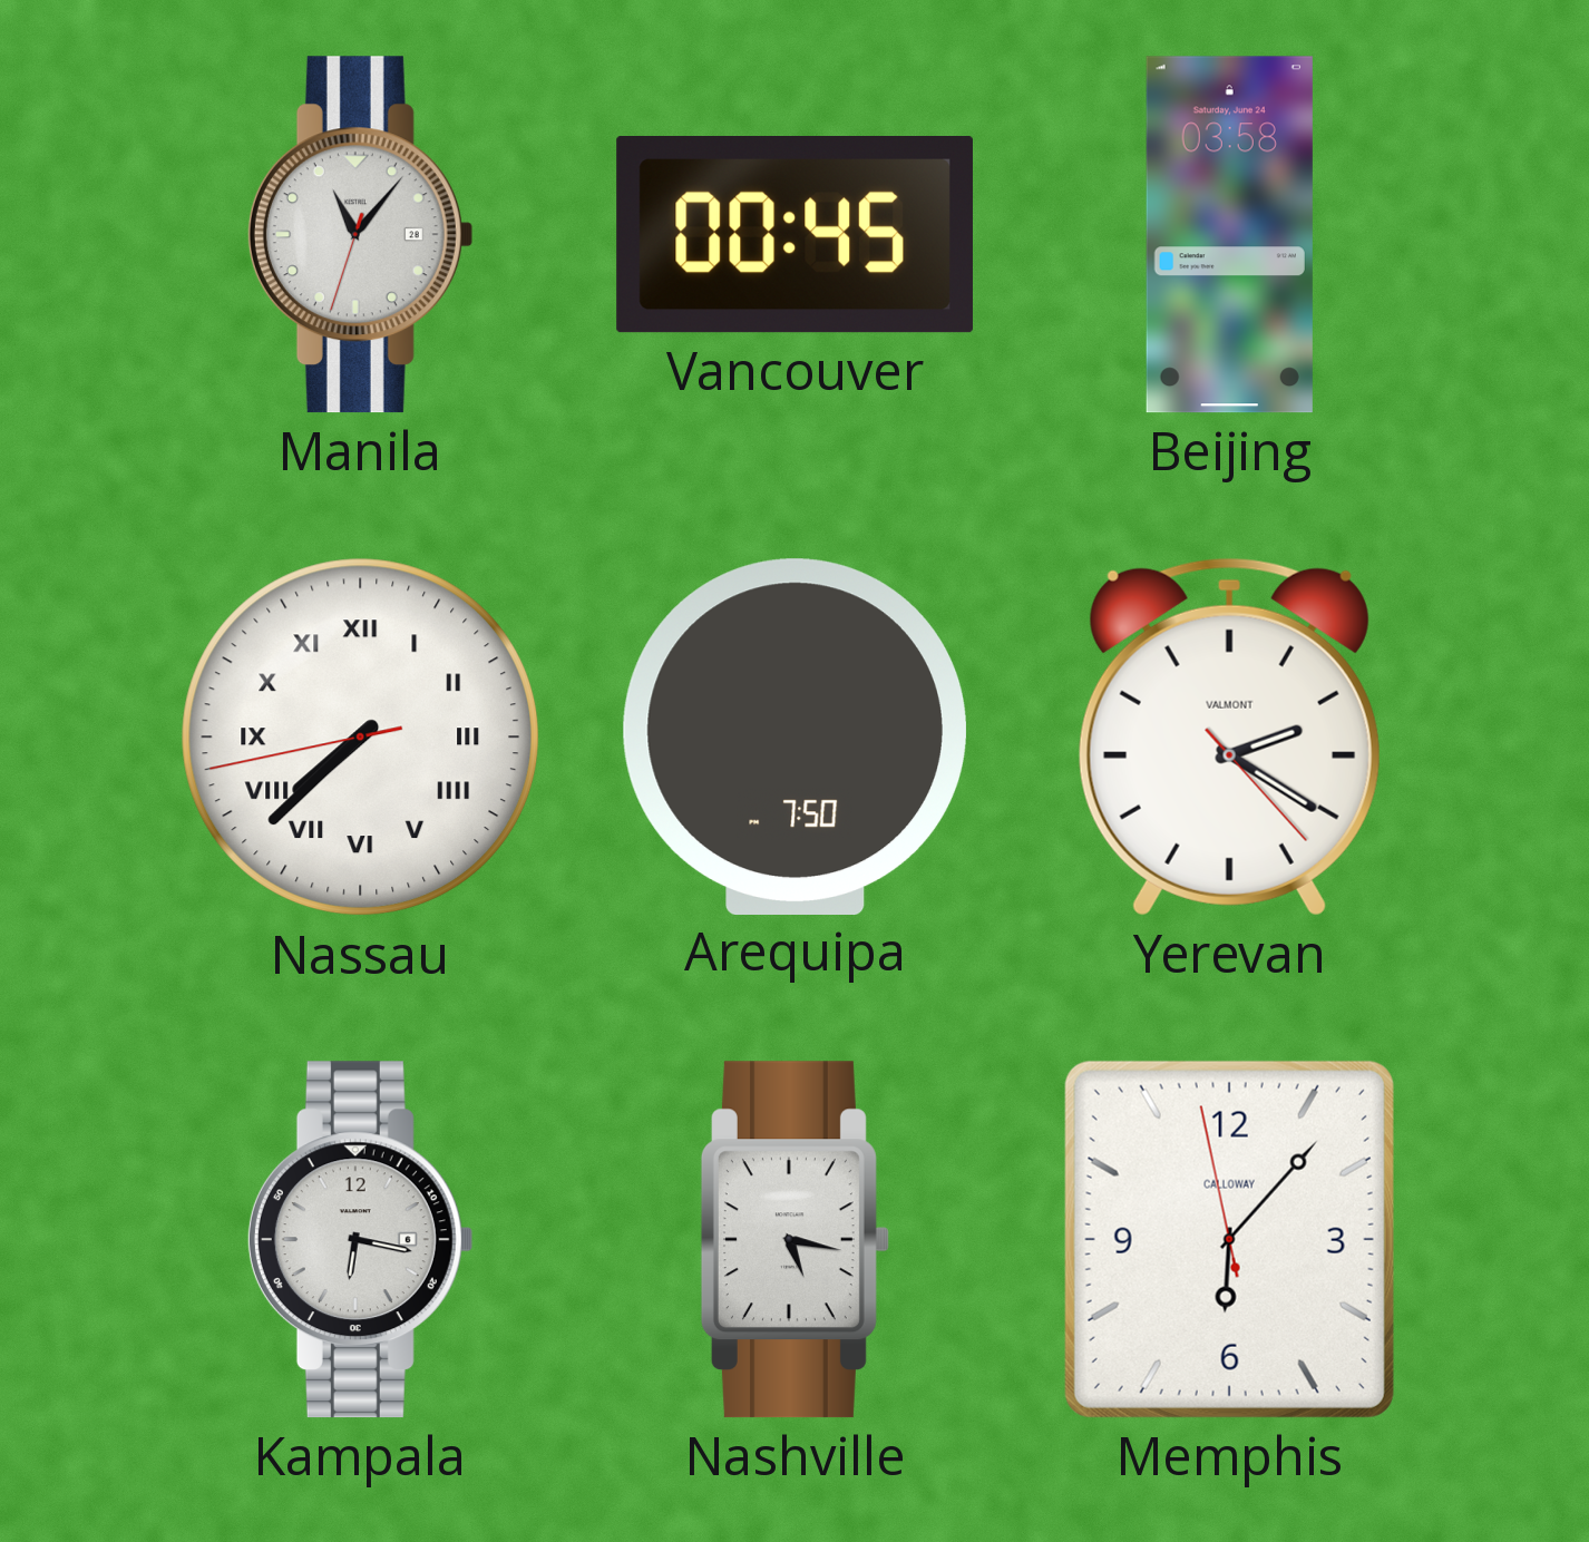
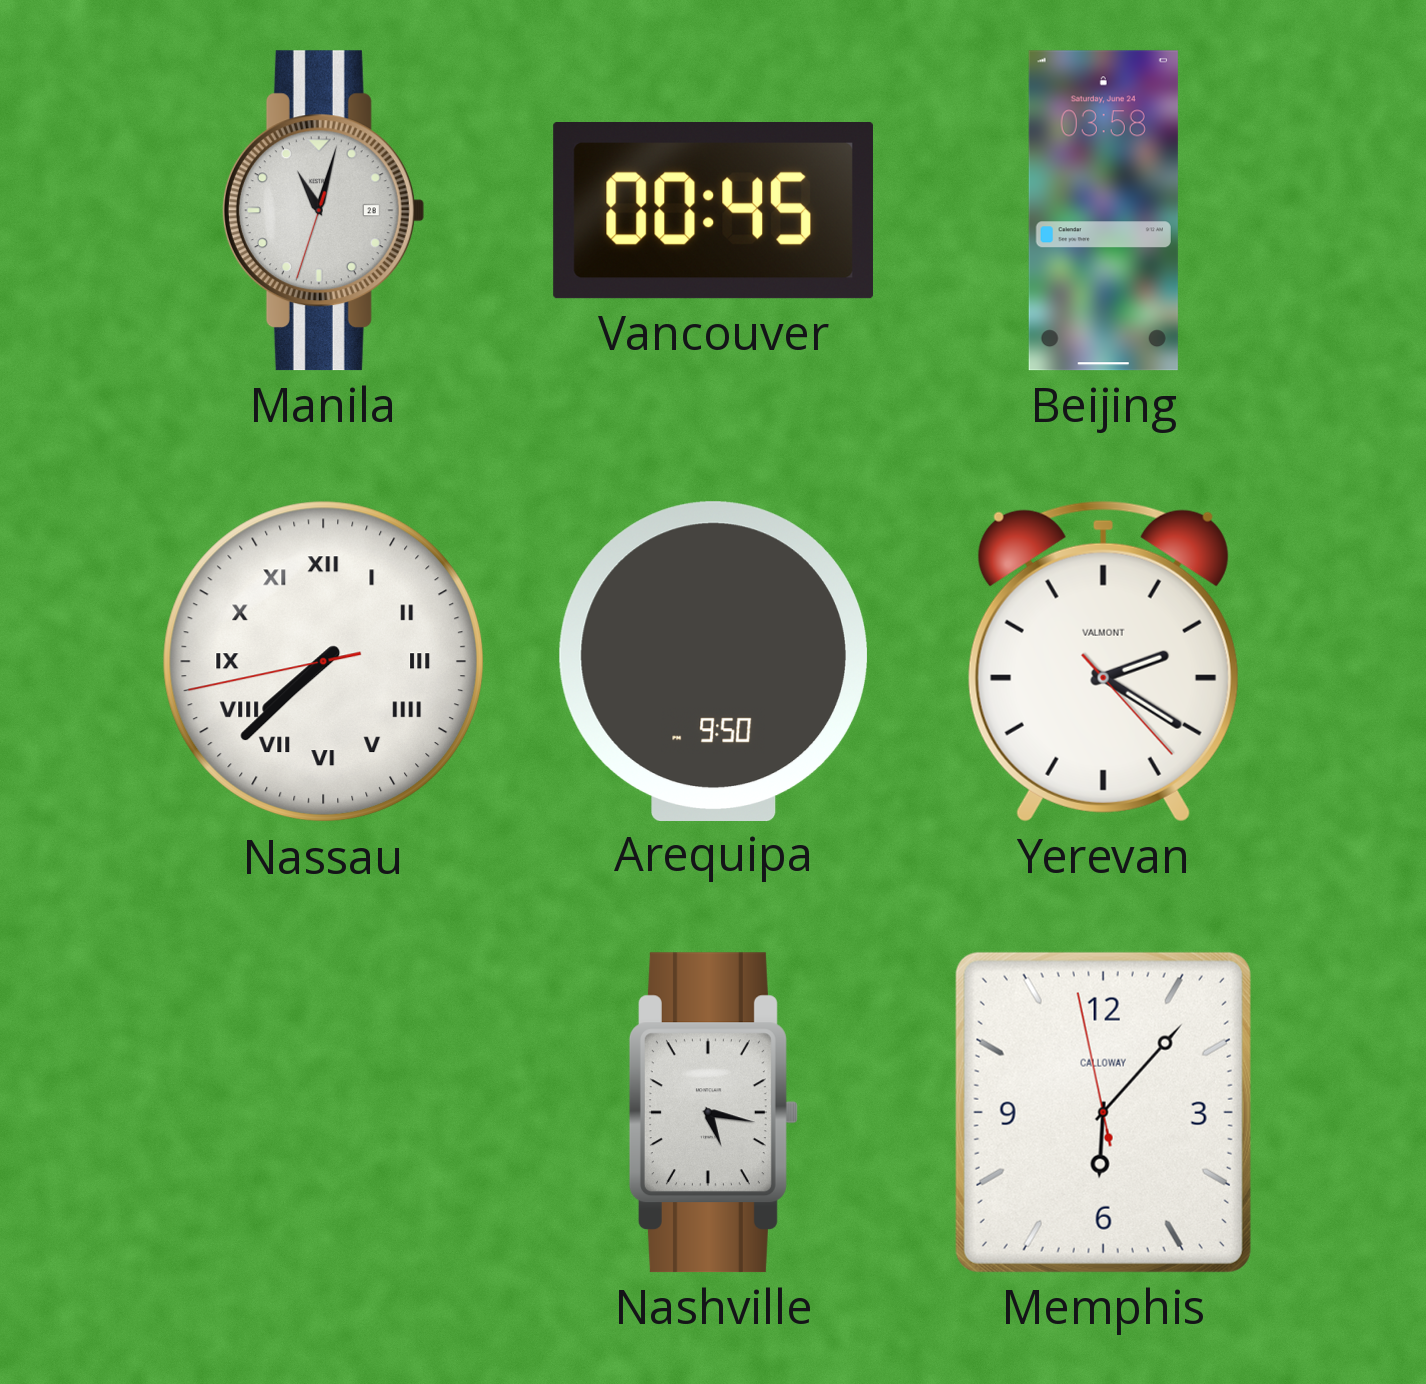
Manila: 11:06 -> 11:02
Arequipa: 7:50 -> 9:50
Kampala: 6:17 -> none
